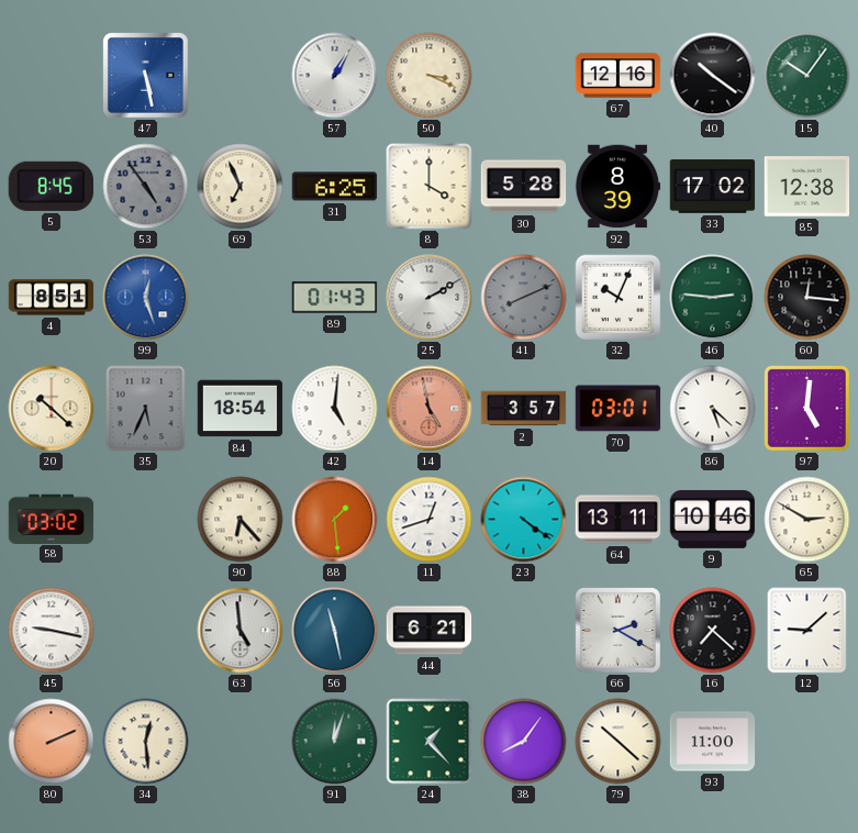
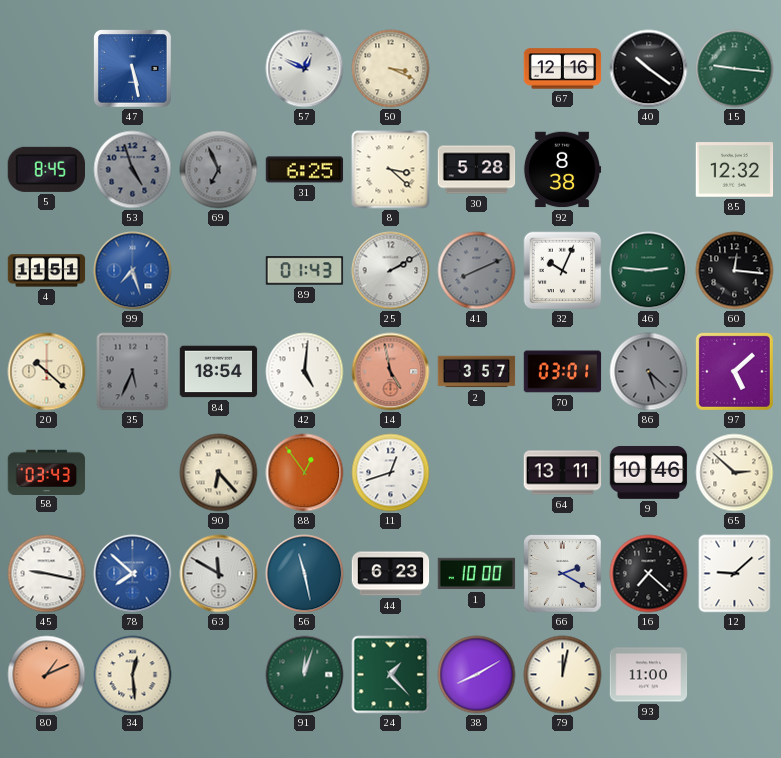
57: 1:05 -> 12:49
15: 10:06 -> 9:16
53: 4:54 -> 4:57
69 dial: cream -> grey
8: 4:00 -> 3:22
92: 8:39 -> 8:38
33: 17:02 -> none
85: 12:38 -> 12:32
4: 8:51 -> 11:51
99: 12:27 -> 7:27
86 dial: white -> grey
97: 5:01 -> 5:08
58: 03:02 -> 03:43
88: 1:29 -> 12:54
23: 4:21 -> none
65: 2:50 -> 2:52
78: none -> 7:52
63: 4:59 -> 11:50
44: 6:21 -> 6:23
1: none -> 10:00
80: 2:11 -> 1:11
38: 8:06 -> 8:10
79: 10:22 -> 12:02
